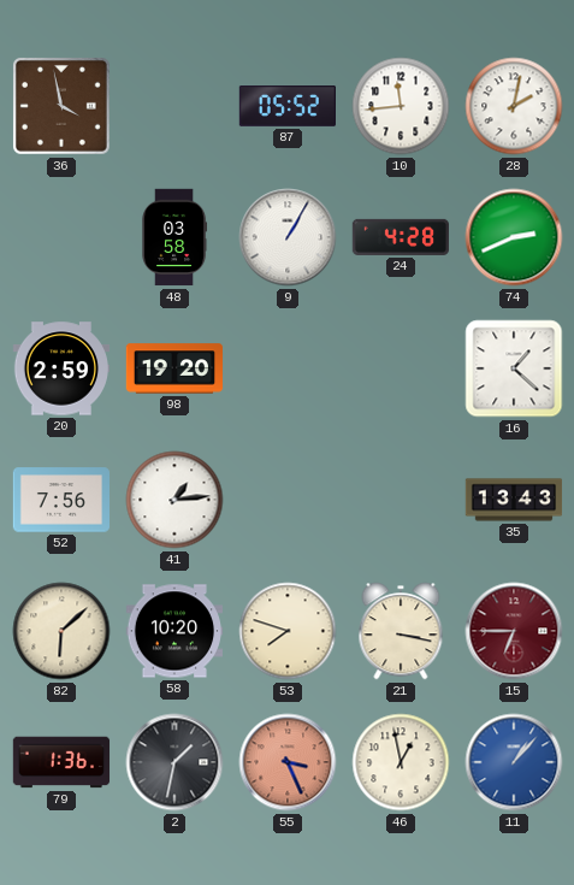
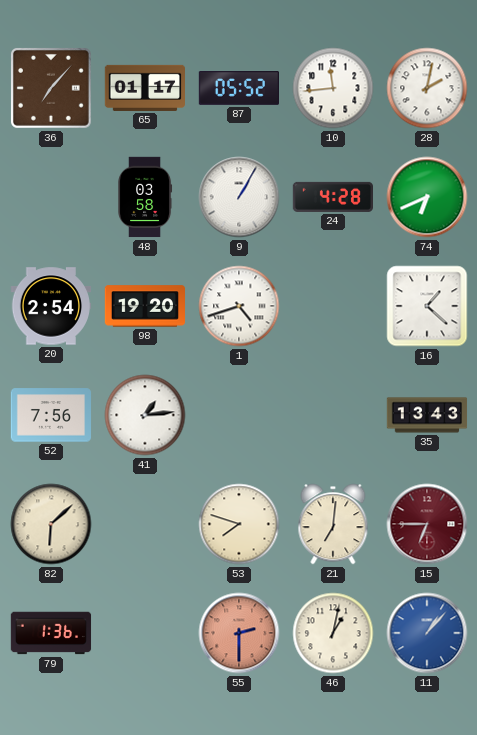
36: 3:58 -> 7:07
65: none -> 01:17
74: 2:41 -> 6:41
20: 2:59 -> 2:54
1: none -> 4:42
58: 10:20 -> none
21: 3:17 -> 7:01
2: 1:32 -> none
55: 3:26 -> 2:30
46: 12:58 -> 1:02
